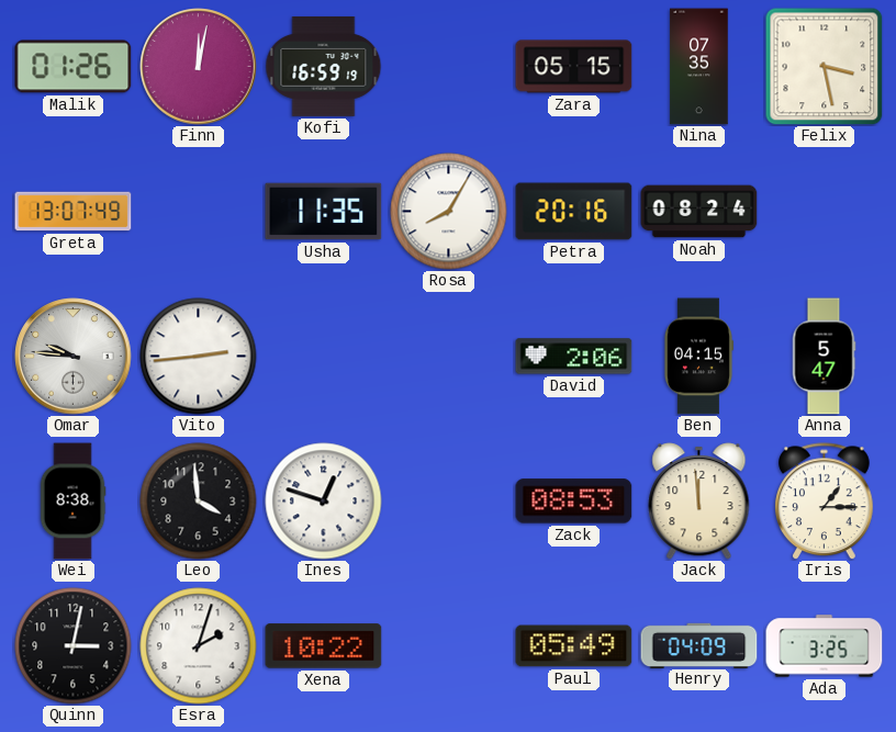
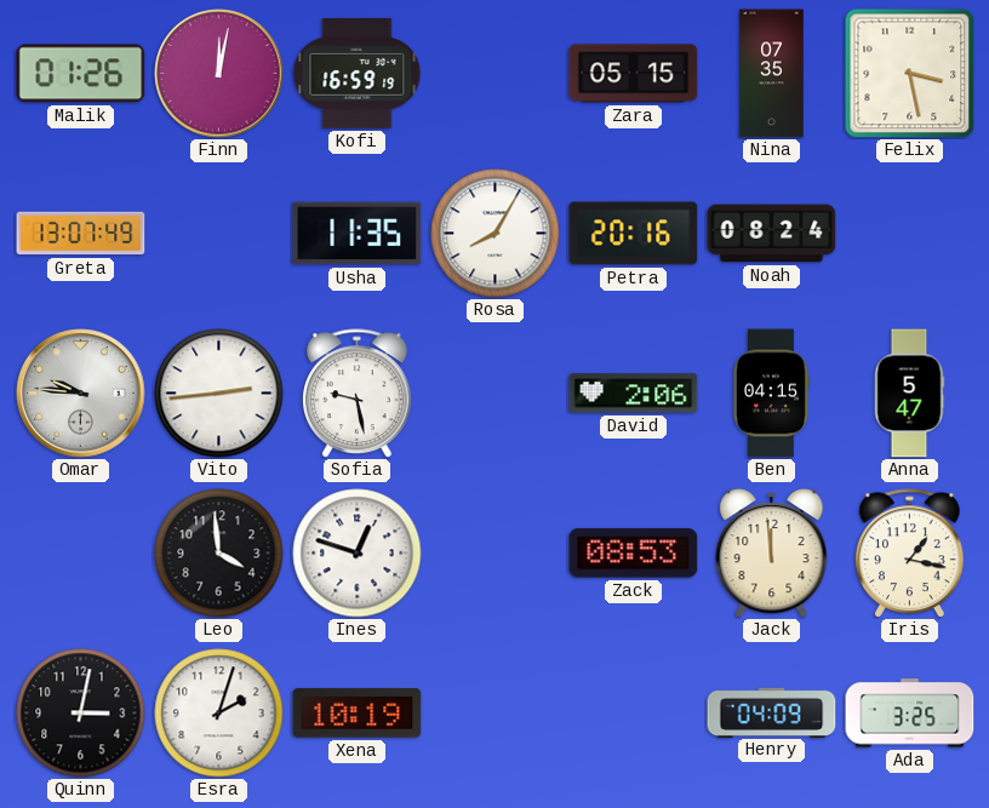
Sofia: none -> 9:28
Wei: 8:38 -> none
Iris: 1:15 -> 1:17
Xena: 10:22 -> 10:19
Paul: 05:49 -> none
